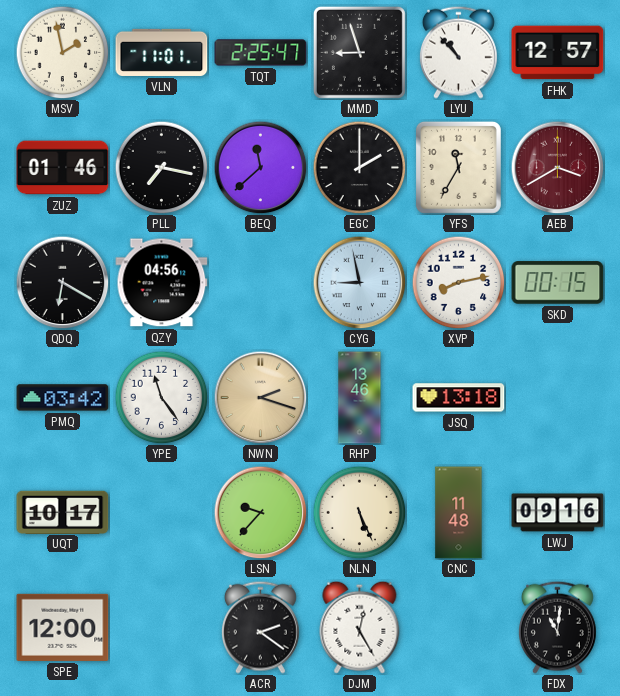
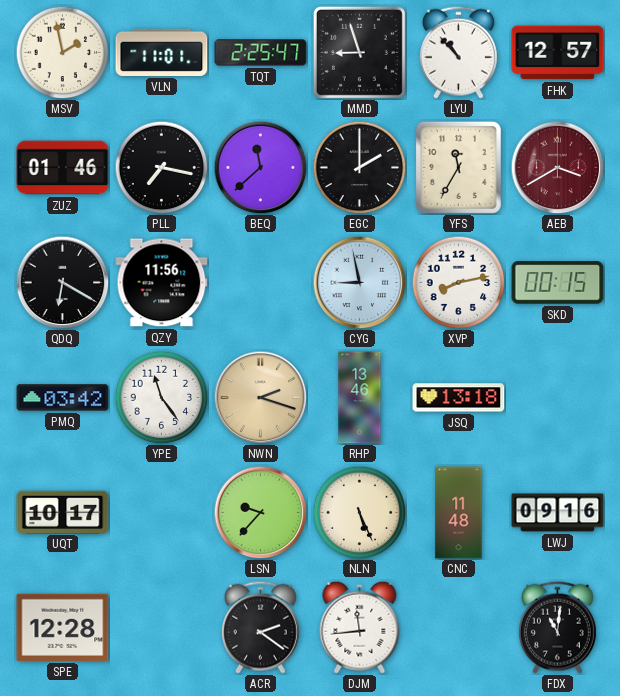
QZY: 04:56 -> 11:56
SPE: 12:00 -> 12:28
DJM: 12:25 -> 11:44
